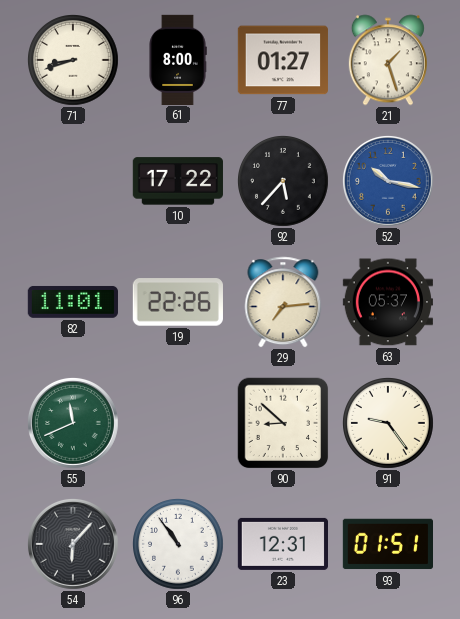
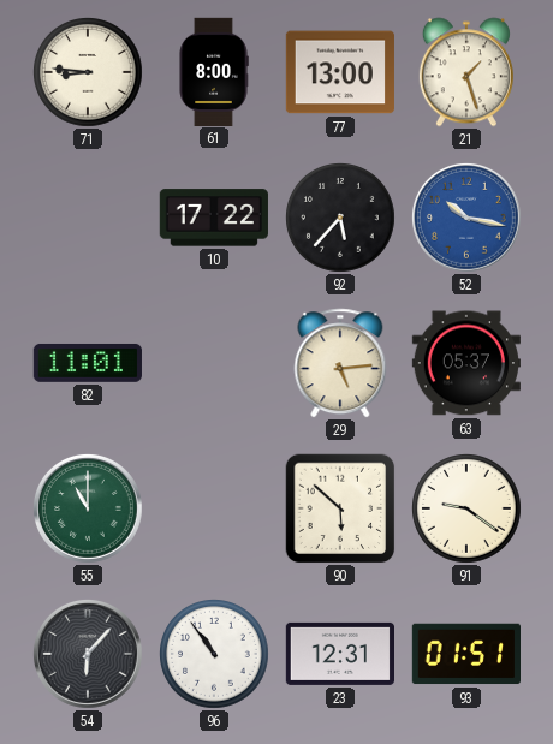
71: 8:42 -> 8:46
77: 01:27 -> 13:00
19: 22:26 -> none
29: 7:14 -> 5:14
55: 11:41 -> 11:00
90: 8:52 -> 5:52
91: 9:24 -> 9:21
